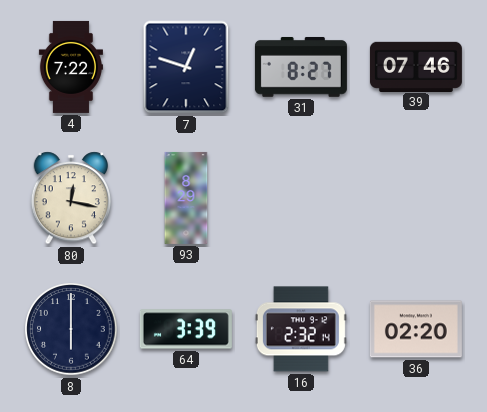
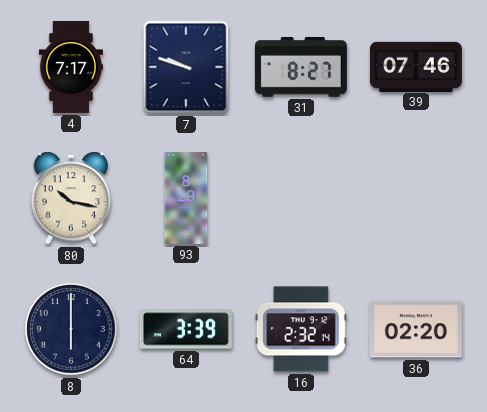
4: 7:22 -> 7:17
7: 12:48 -> 9:48
80: 12:17 -> 10:17
